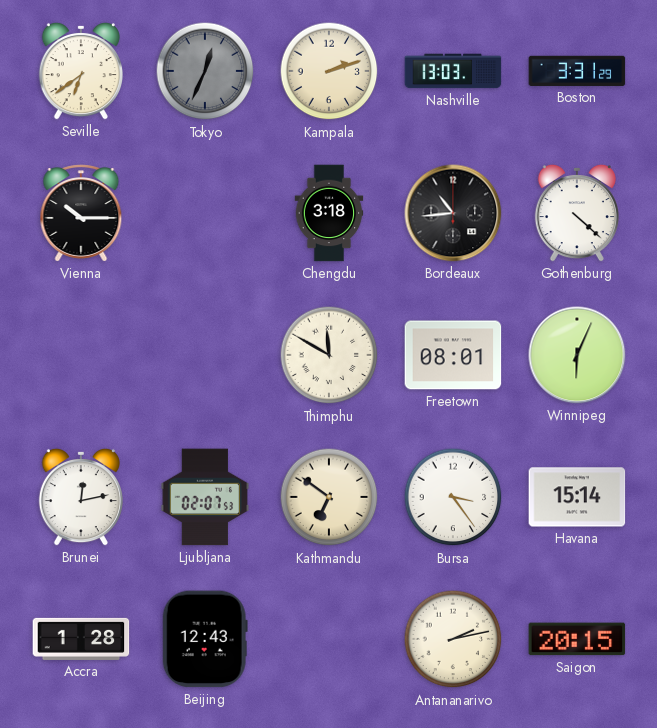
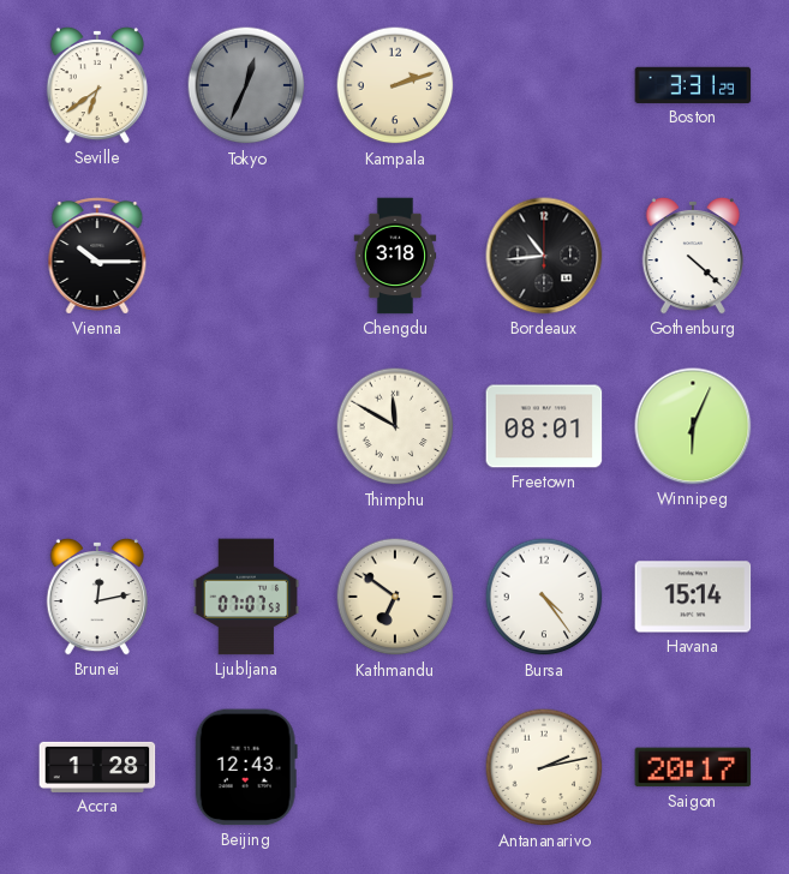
Nashville: 13:03 -> none
Ljubljana: 02:07 -> 07:07
Bursa: 3:24 -> 4:24
Saigon: 20:15 -> 20:17
